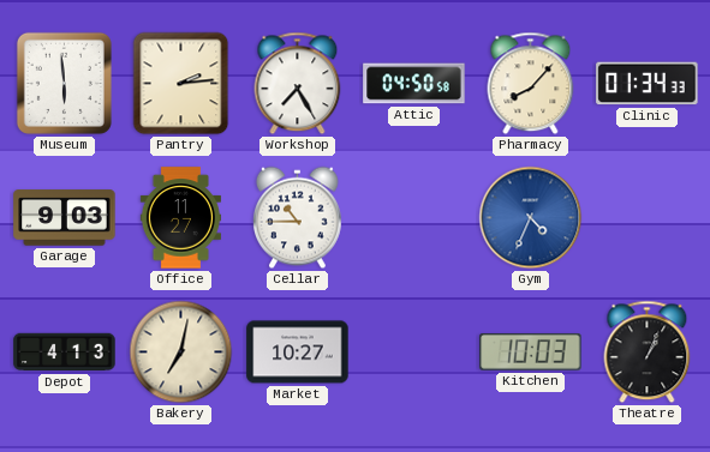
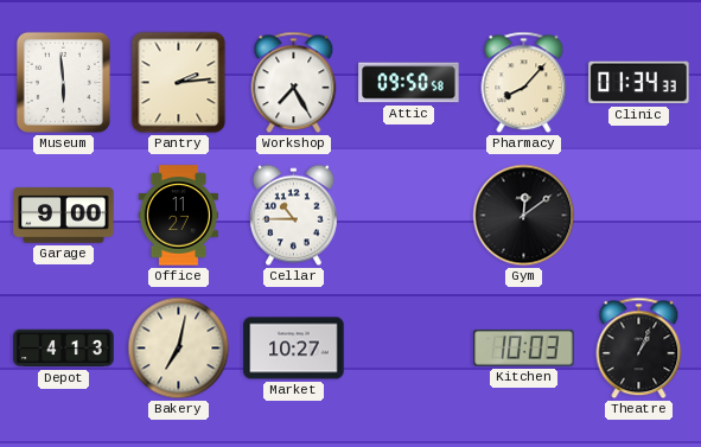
Attic: 04:50 -> 09:50
Garage: 9:03 -> 9:00
Gym: 4:34 -> 12:09
Gym dial: blue -> black
